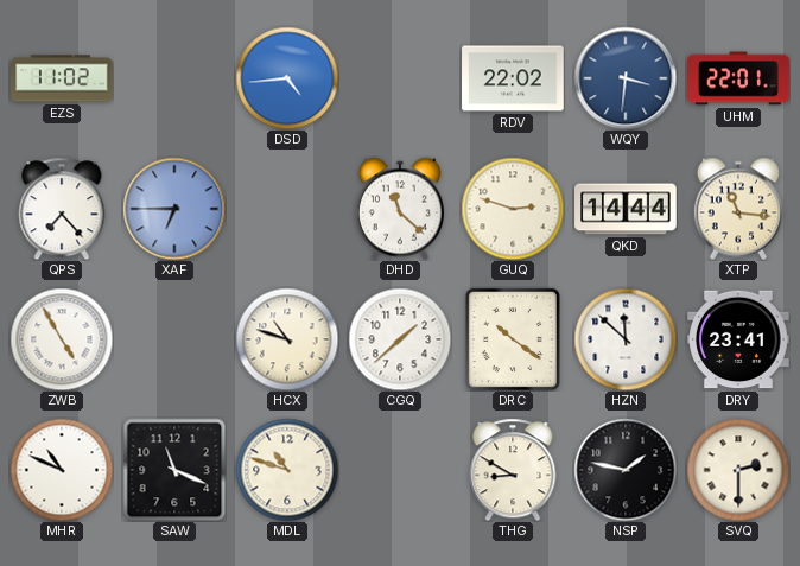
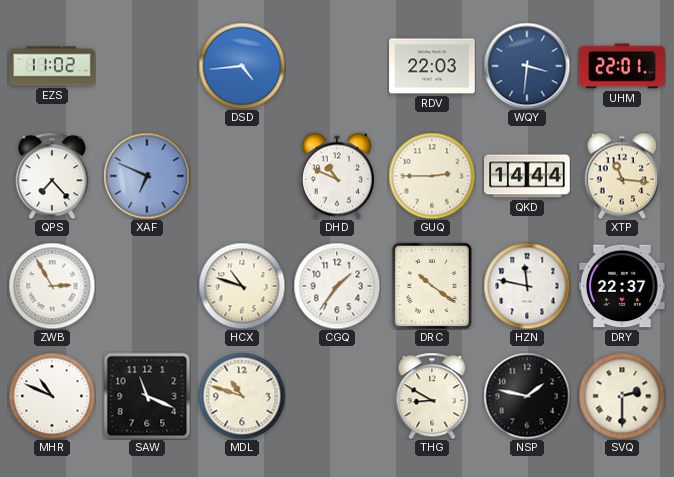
RDV: 22:02 -> 22:03
XAF: 6:45 -> 6:49
DHD: 11:22 -> 10:49
GUQ: 2:48 -> 2:45
ZWB: 4:55 -> 2:55
CGQ: 1:38 -> 1:36
HZN: 11:52 -> 11:47
DRY: 23:41 -> 22:37
